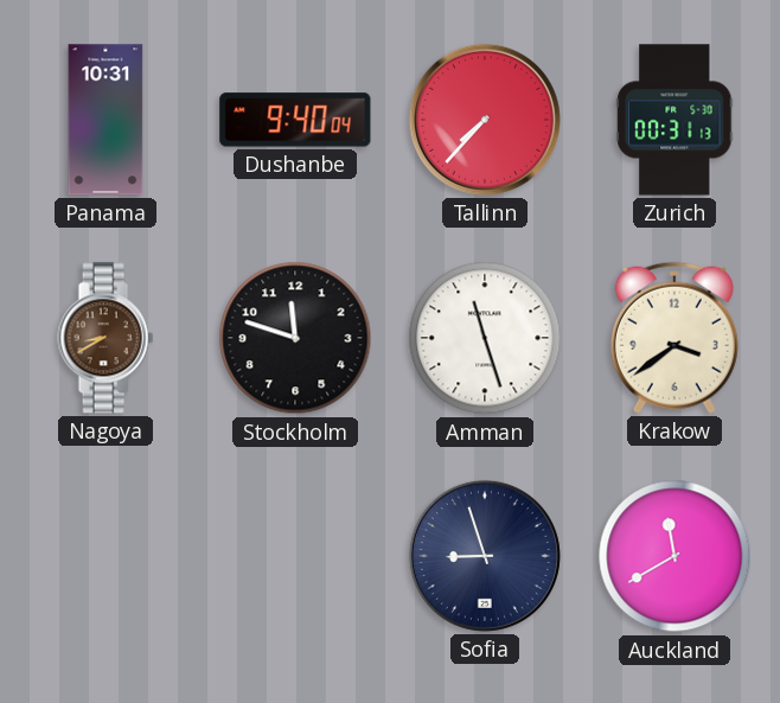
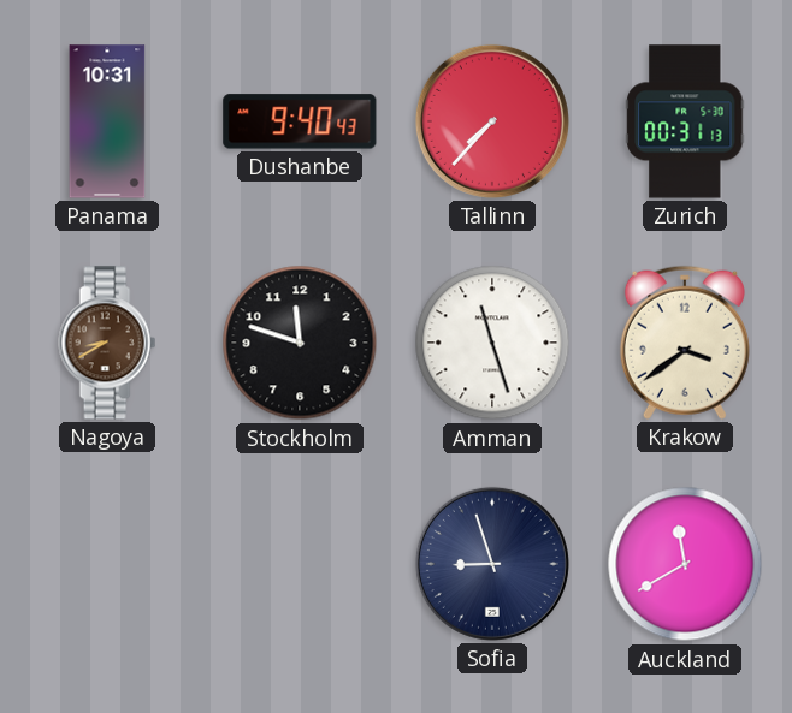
Dushanbe: 9:40:04 -> 9:40:43
